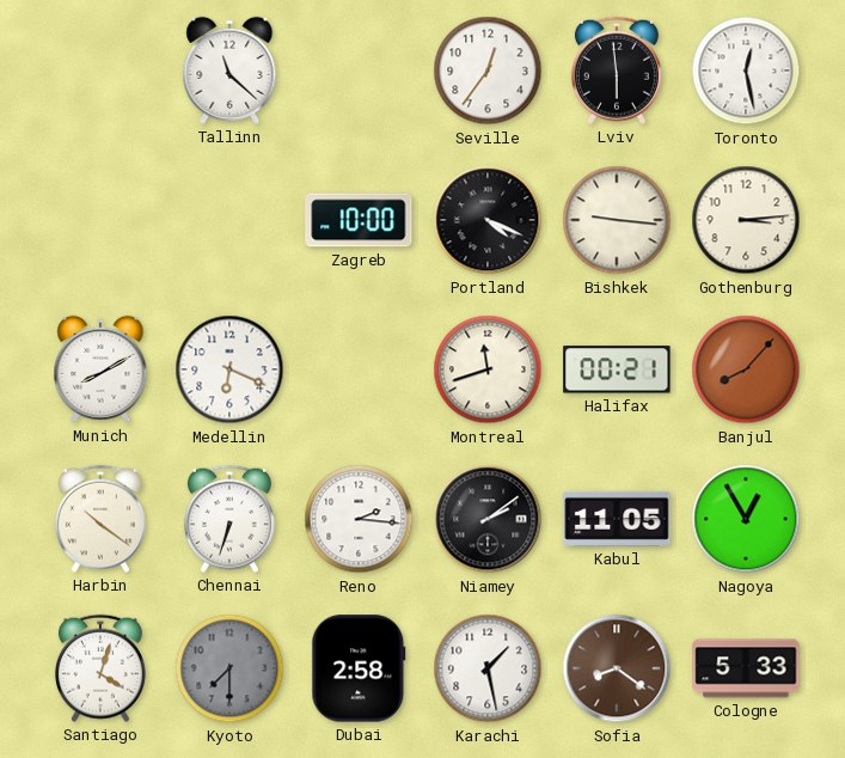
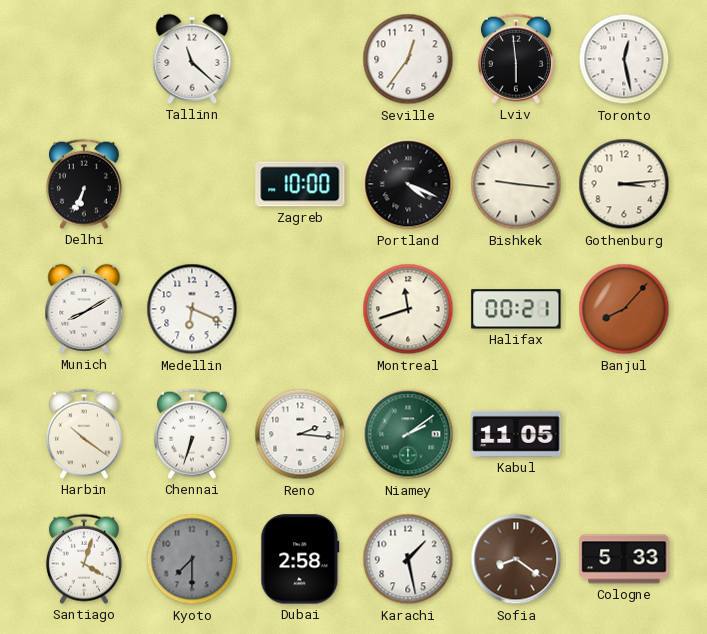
Delhi: none -> 6:34
Niamey dial: black -> green
Nagoya: 12:55 -> none
